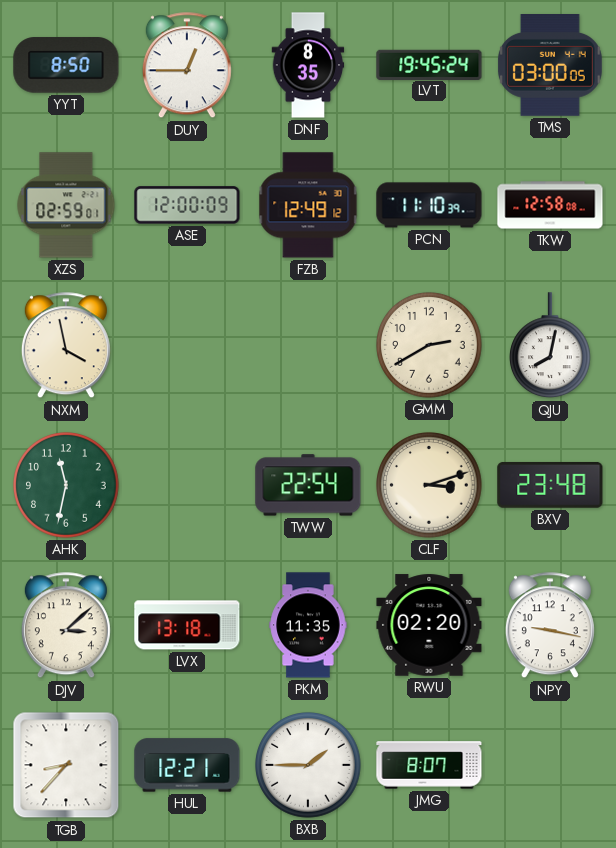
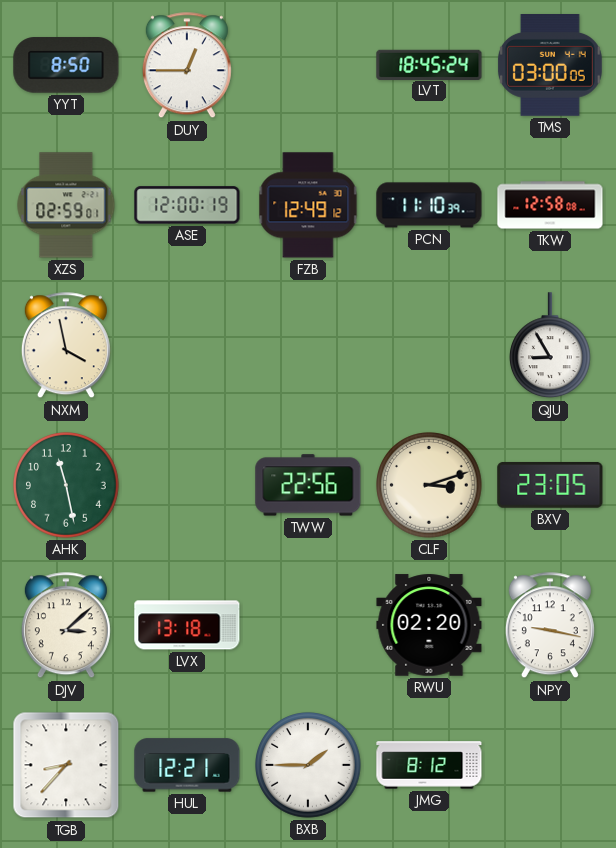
DNF: 8:35 -> none
LVT: 19:45 -> 18:45
ASE: 12:00:09 -> 12:00:19
GMM: 2:40 -> none
QJU: 8:02 -> 8:55
AHK: 11:32 -> 11:28
TWW: 22:54 -> 22:56
BXV: 23:48 -> 23:05
PKM: 11:35 -> none
JMG: 8:07 -> 8:12
